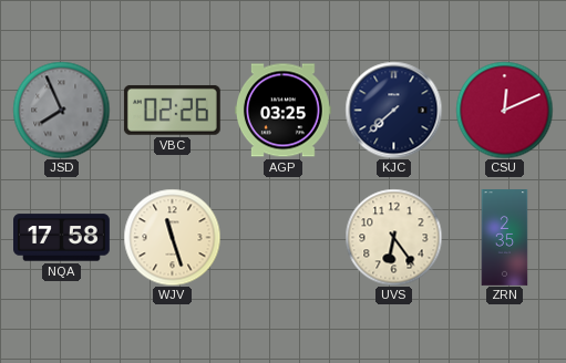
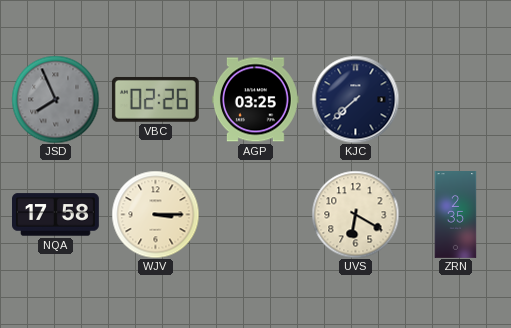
CSU: 12:11 -> none
WJV: 11:27 -> 3:15
UVS: 6:24 -> 6:20
